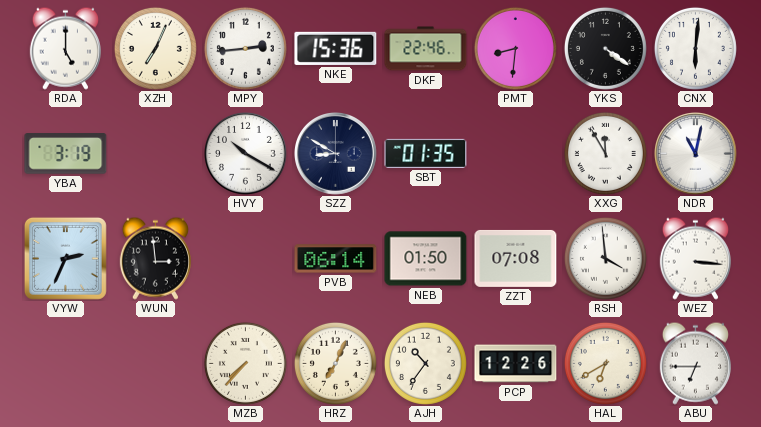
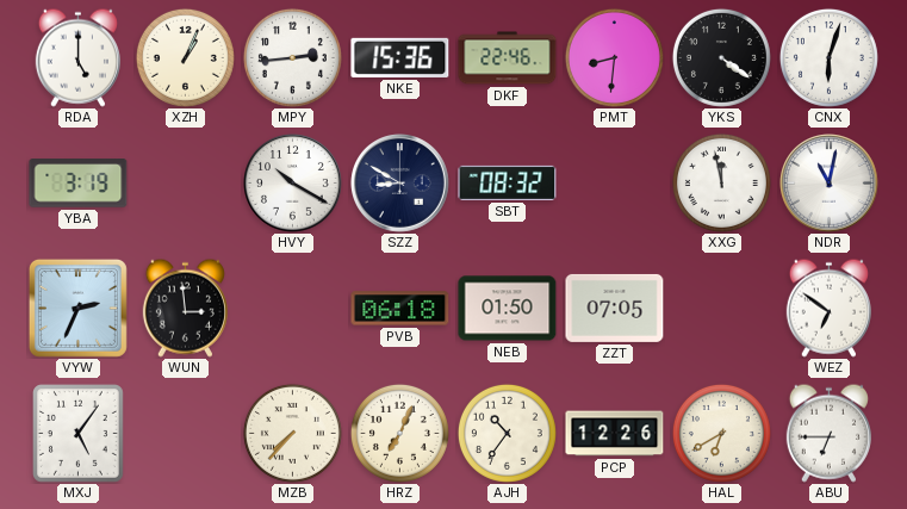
XZH: 7:04 -> 1:04
CNX: 6:01 -> 6:03
SBT: 01:35 -> 08:32
XXG: 11:55 -> 11:58
PVB: 06:14 -> 06:18
ZZT: 07:08 -> 07:05
RSH: 3:59 -> none
WEZ: 3:16 -> 6:51
MXJ: none -> 5:06
